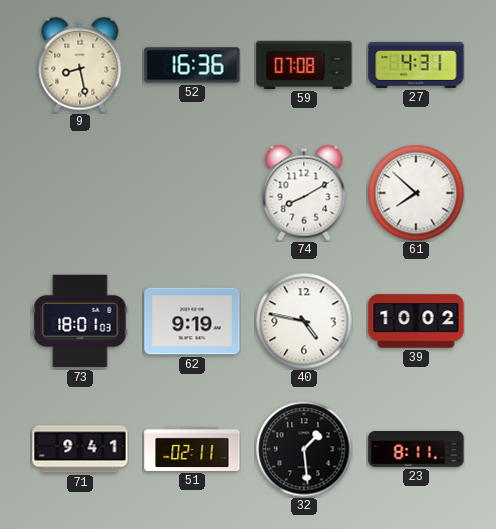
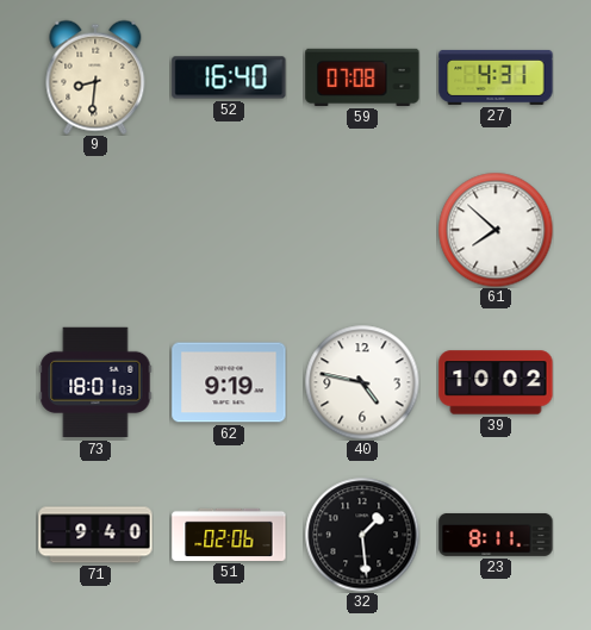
9: 8:28 -> 8:31
52: 16:36 -> 16:40
74: 8:10 -> none
71: 9:41 -> 9:40
51: 02:11 -> 02:06
